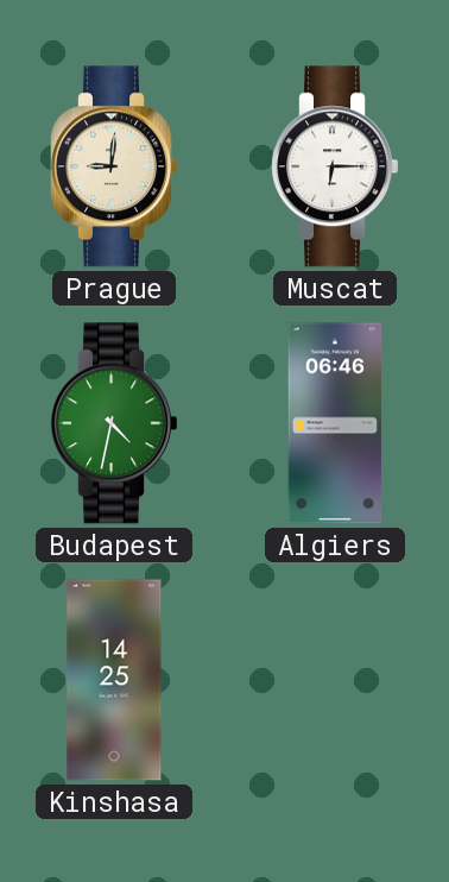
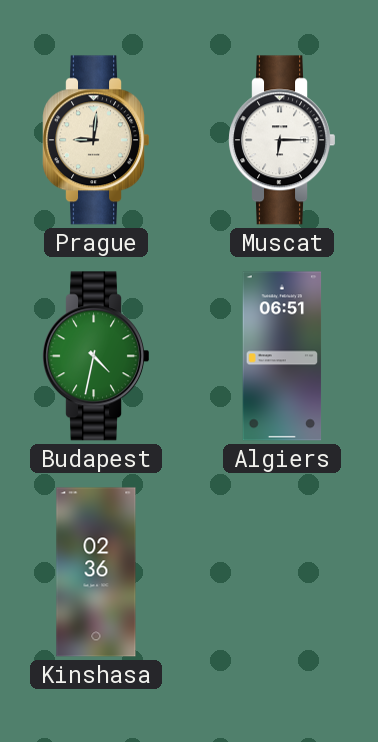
Algiers: 06:46 -> 06:51
Kinshasa: 14:25 -> 02:36
